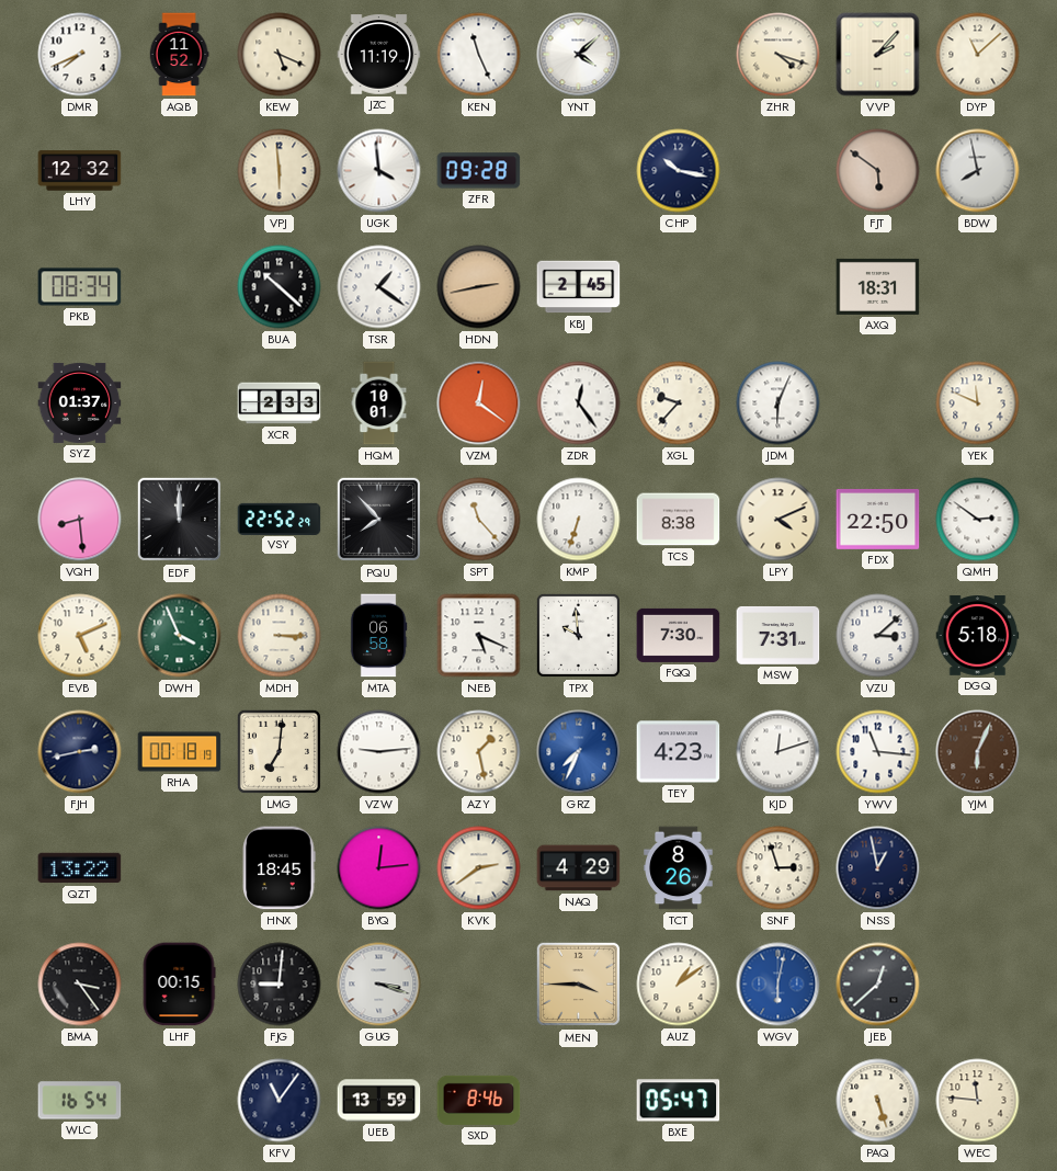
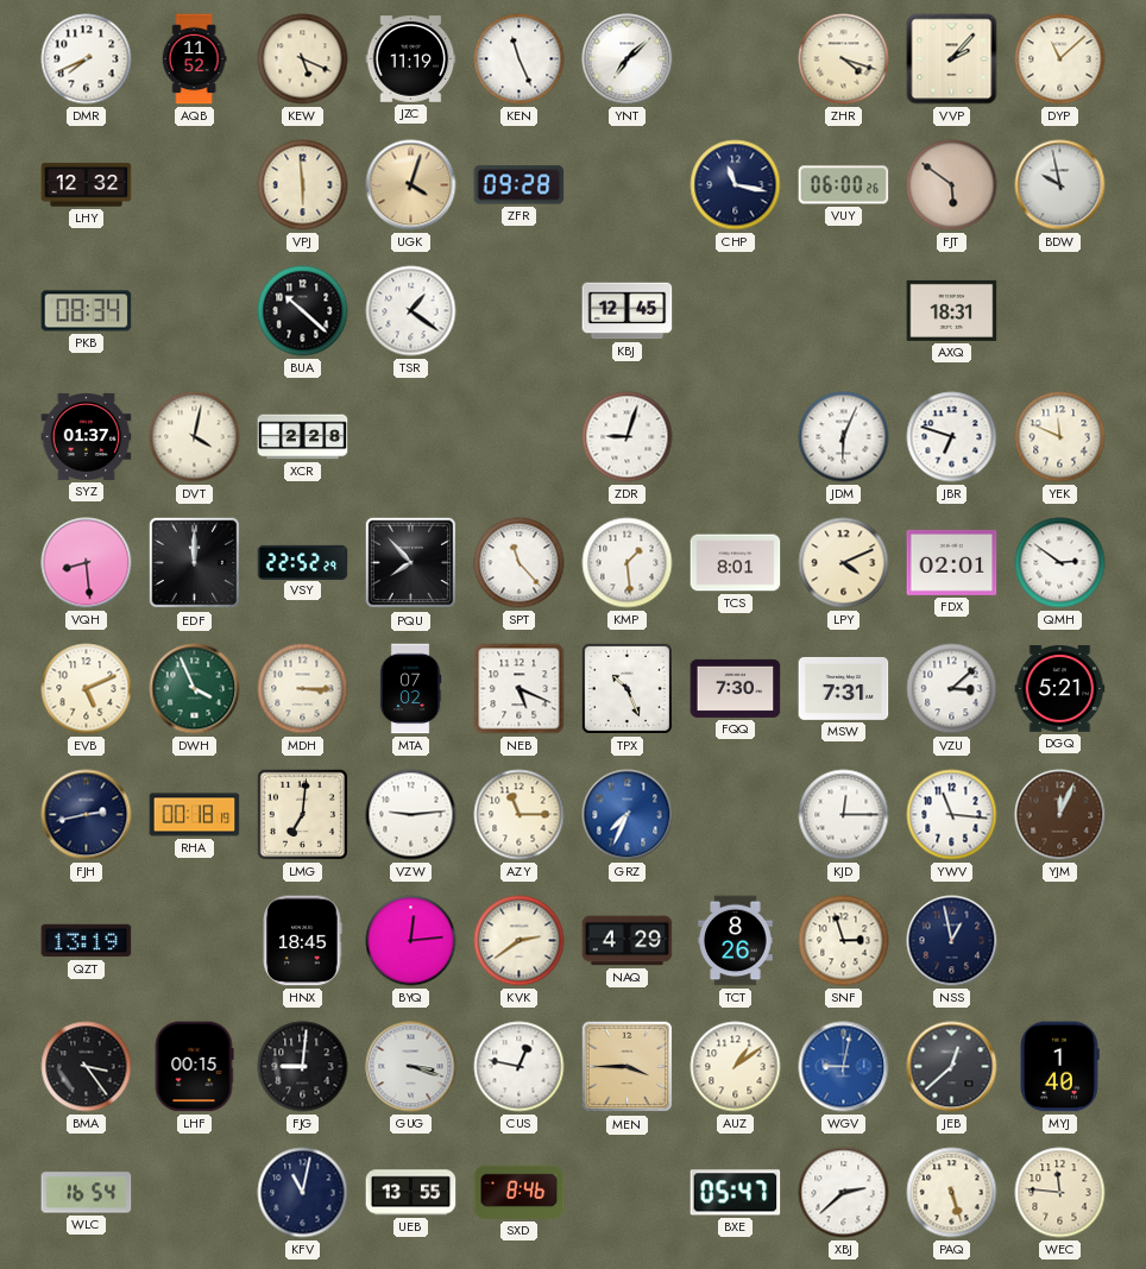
YNT: 4:08 -> 7:08
UGK: 3:59 -> 4:03
UGK dial: white -> champagne
CHP: 10:17 -> 11:17
VUY: none -> 06:00
BDW: 7:58 -> 9:58
HDN: 2:43 -> none
KBJ: 2:45 -> 12:45
DVT: none -> 4:02
XCR: 2:33 -> 2:28
HQM: 10:01 -> none
VZM: 12:21 -> none
ZDR: 12:24 -> 9:03
XGL: 9:37 -> none
JBR: none -> 6:48
KMP: 6:33 -> 1:29
TCS: 8:38 -> 8:01
FDX: 22:50 -> 02:01
MTA: 06:58 -> 07:02
TPX: 9:59 -> 10:26
DGQ: 5:18 -> 5:21
AZY: 1:28 -> 11:15
TEY: 4:23 -> none
KJD: 12:12 -> 12:15
YJM: 6:04 -> 12:04
QZT: 13:22 -> 13:19
CUS: none -> 12:47
WGV: 6:02 -> 9:02
MYJ: none -> 1:40
KFV: 11:06 -> 11:02
UEB: 13:59 -> 13:55
XBJ: none -> 2:38
